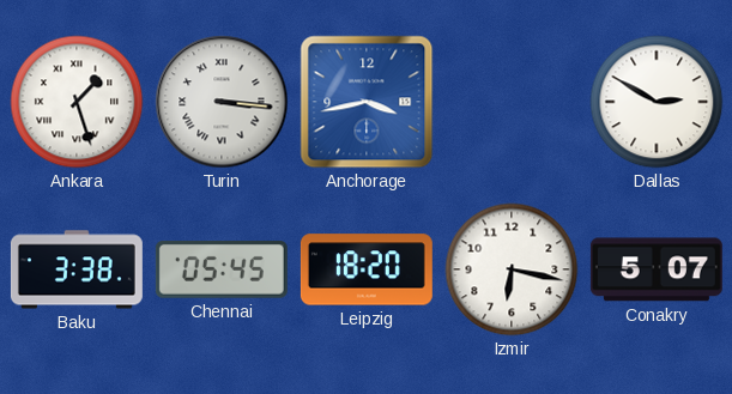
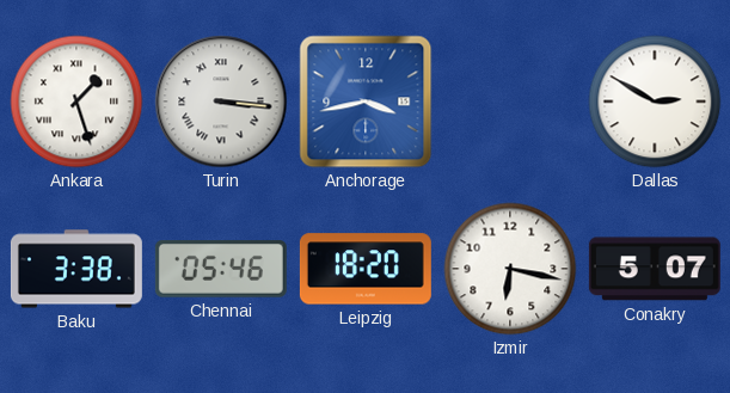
Chennai: 05:45 -> 05:46
